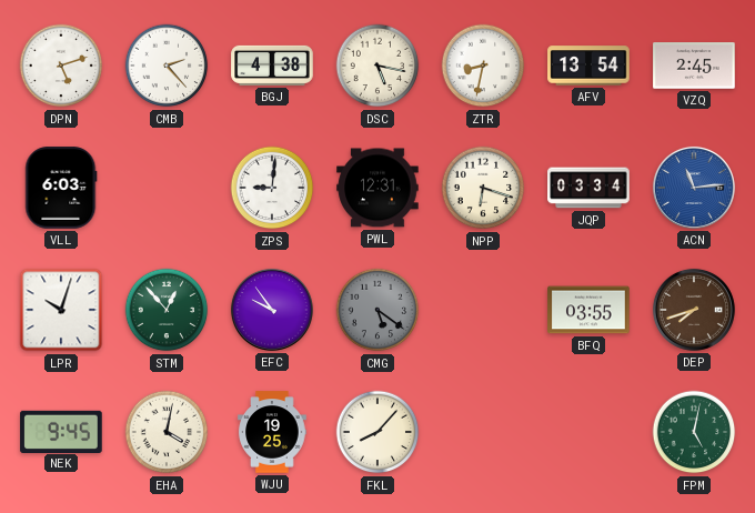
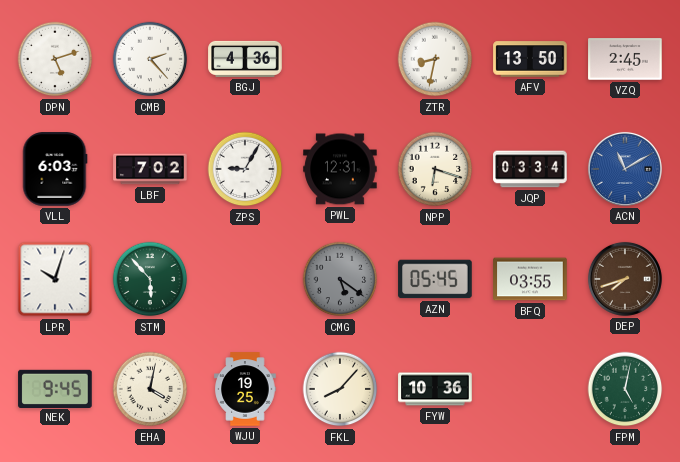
BGJ: 4:38 -> 4:36
DSC: 5:17 -> none
AFV: 13:54 -> 13:50
LBF: none -> 7:02
ZPS: 9:01 -> 9:05
ACN: 11:14 -> 11:10
STM: 12:53 -> 5:53
EFC: 9:54 -> none
AZN: none -> 05:45
FYW: none -> 10:36
